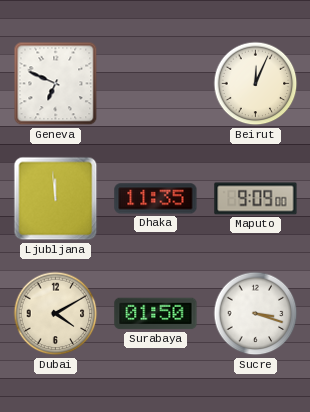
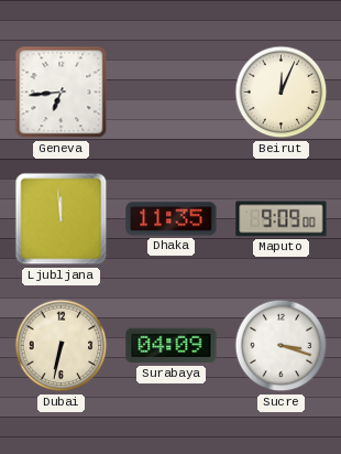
Geneva: 6:49 -> 6:44
Dubai: 4:10 -> 6:32
Surabaya: 01:50 -> 04:09
